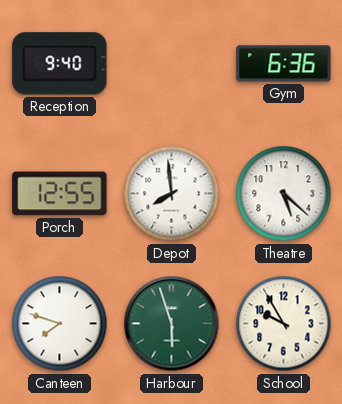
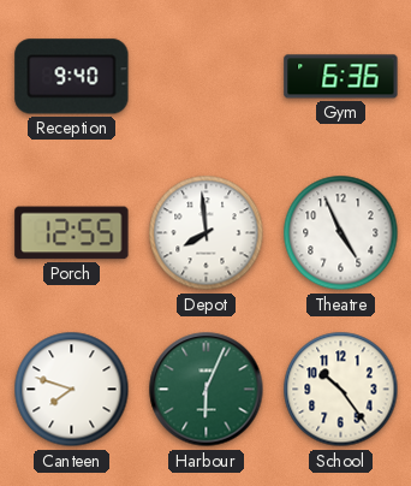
Theatre: 5:22 -> 4:56
Harbour: 5:57 -> 6:04
School: 9:55 -> 10:24
